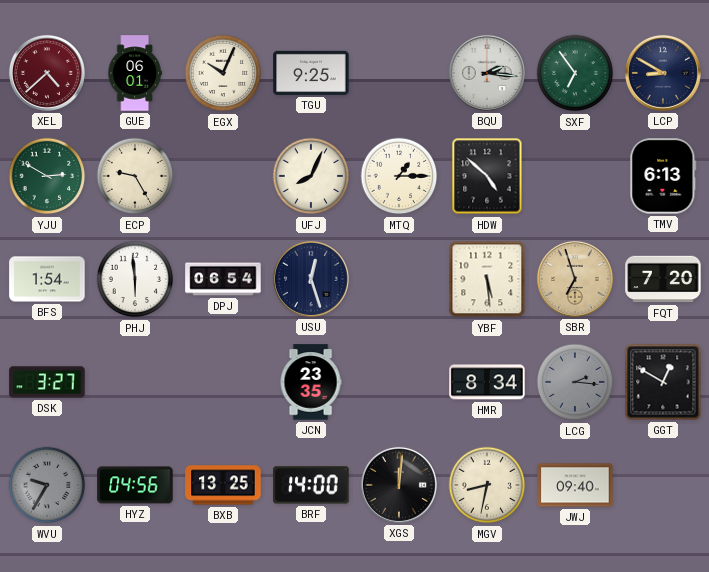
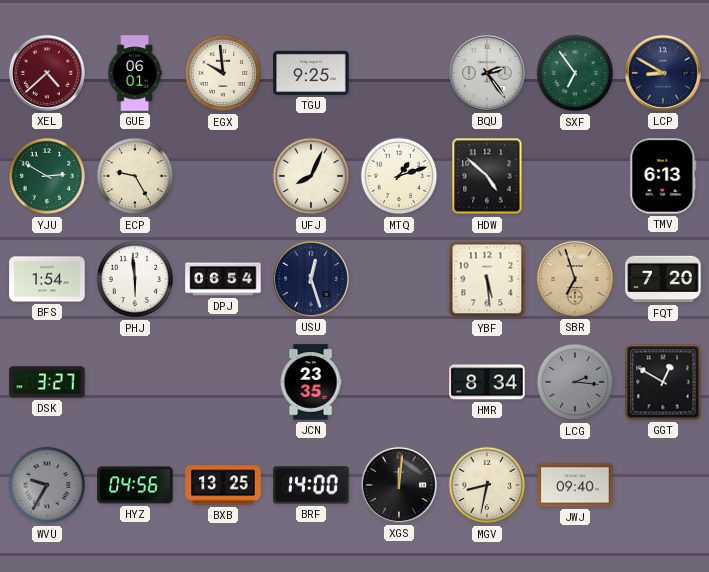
EGX: 10:04 -> 9:59
BQU: 2:16 -> 2:24
MTQ: 1:15 -> 1:12
